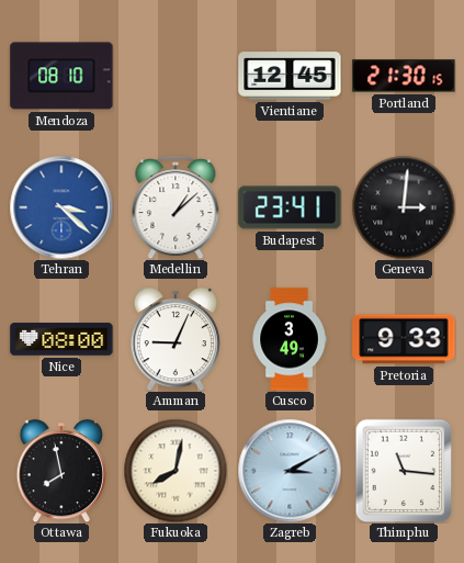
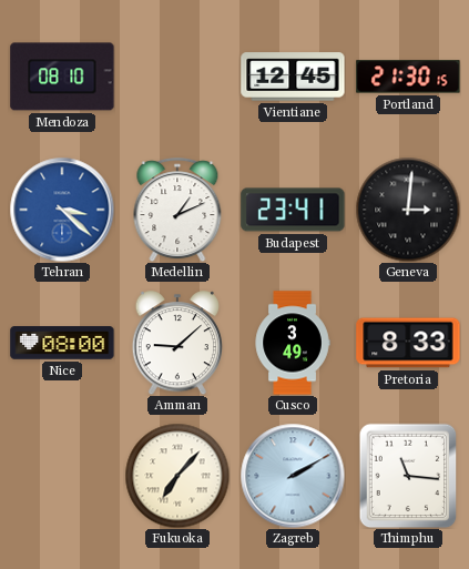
Medellin: 1:08 -> 1:11
Amman: 9:04 -> 9:08
Pretoria: 9:33 -> 8:33
Ottawa: 7:58 -> none
Fukuoka: 8:02 -> 7:07
Zagreb: 3:10 -> 2:10
